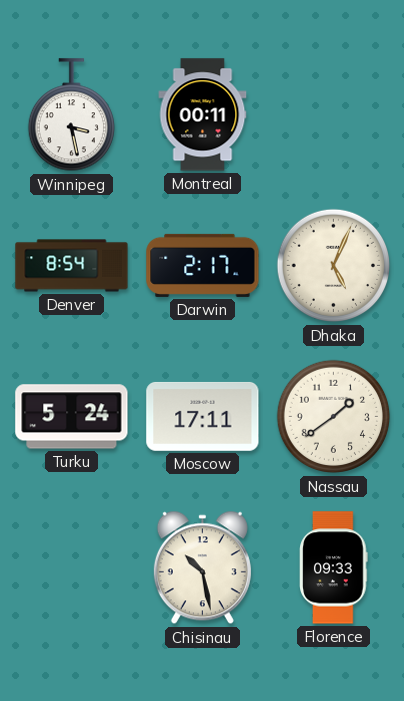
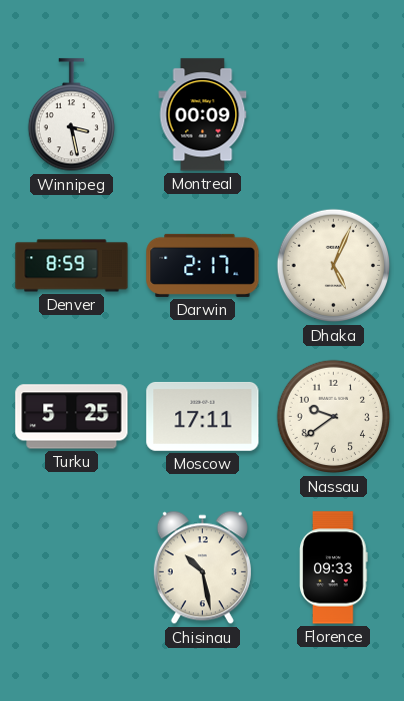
Montreal: 00:11 -> 00:09
Denver: 8:54 -> 8:59
Turku: 5:24 -> 5:25
Nassau: 1:39 -> 9:39
